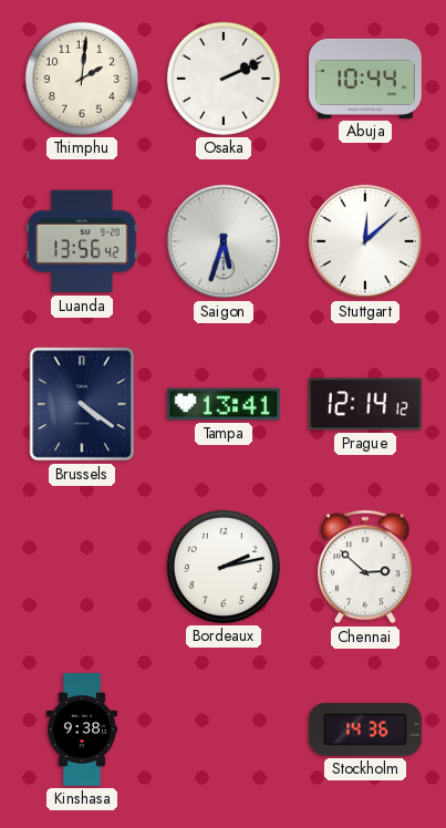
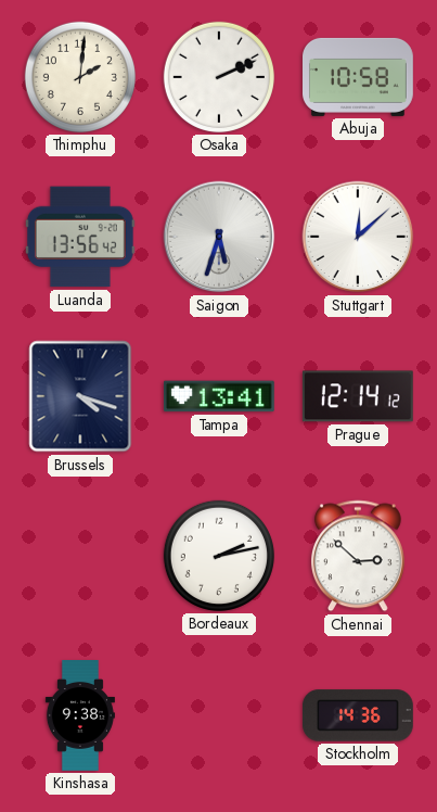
Abuja: 10:44 -> 10:58
Brussels: 4:21 -> 4:18
